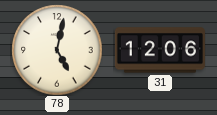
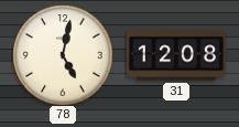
31: 12:06 -> 12:08
